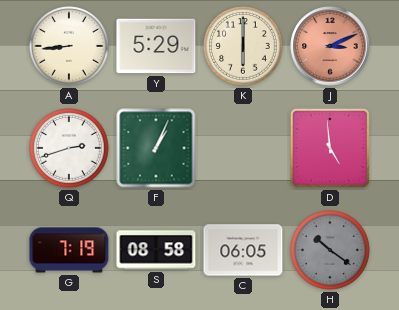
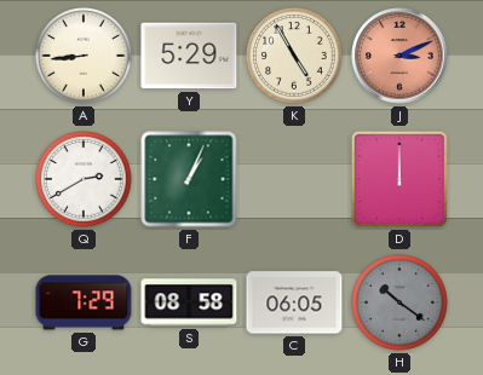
K: 6:00 -> 4:55
Q: 2:42 -> 2:40
D: 4:59 -> 12:00
G: 7:19 -> 7:29
